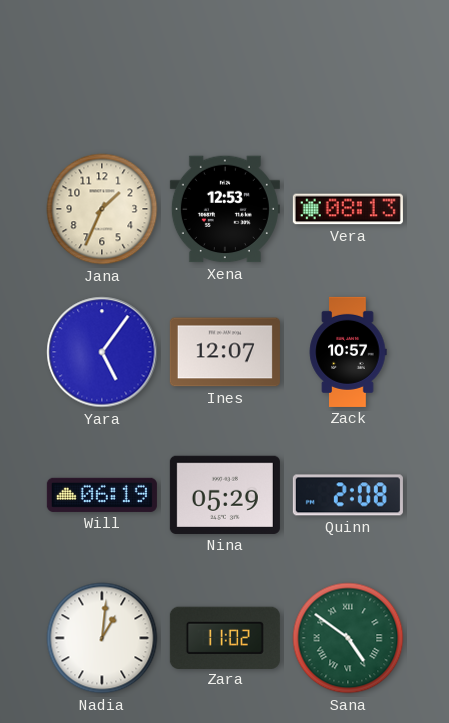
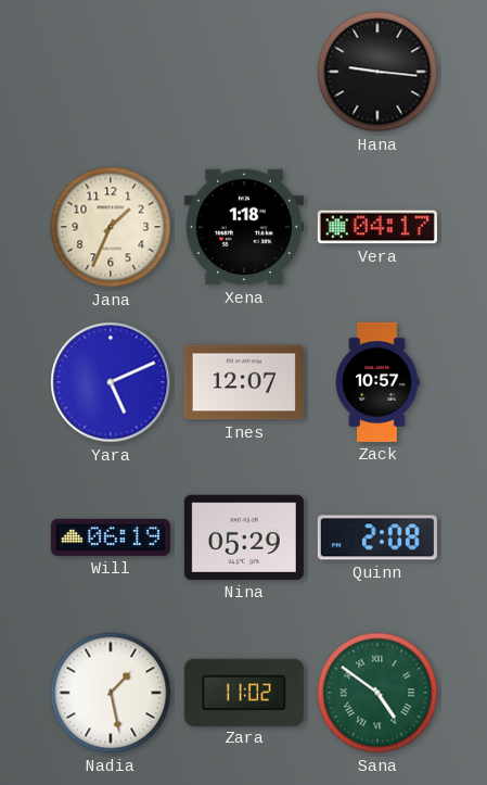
Hana: none -> 9:16
Xena: 12:53 -> 1:18
Vera: 08:13 -> 04:17
Yara: 5:06 -> 5:11
Nadia: 1:01 -> 1:28
